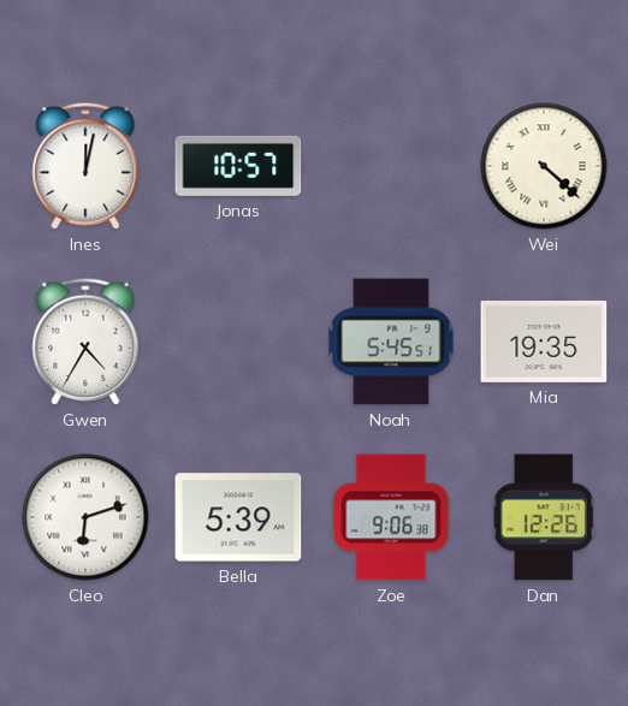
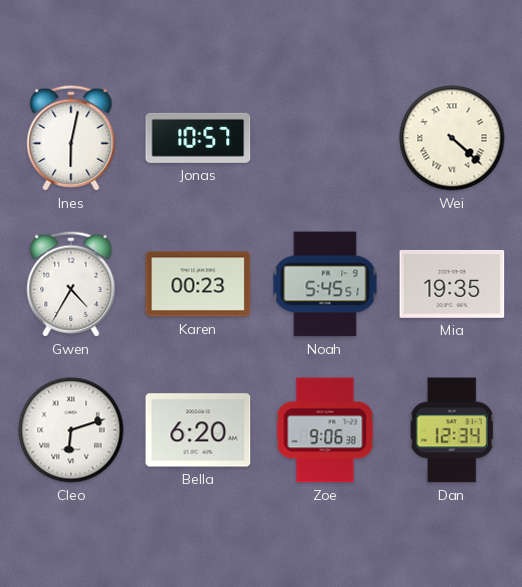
Ines: 12:02 -> 6:02
Karen: none -> 00:23
Bella: 5:39 -> 6:20
Dan: 12:26 -> 12:34
